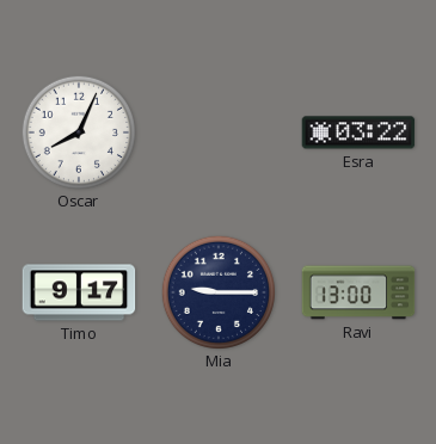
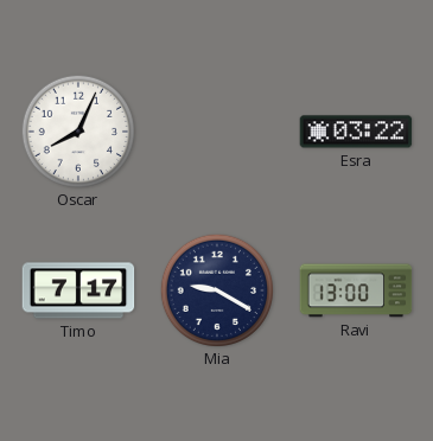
Timo: 9:17 -> 7:17
Mia: 9:15 -> 9:20
